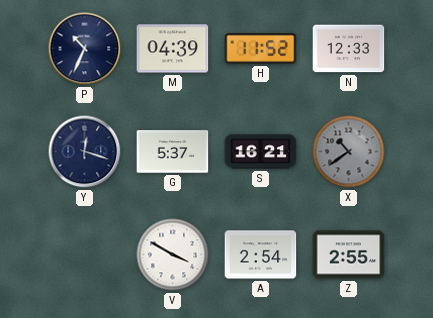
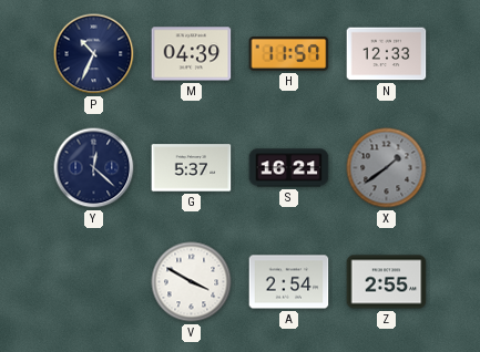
H: 11:52 -> 11:57
Y: 12:18 -> 12:22
X: 10:39 -> 1:39
